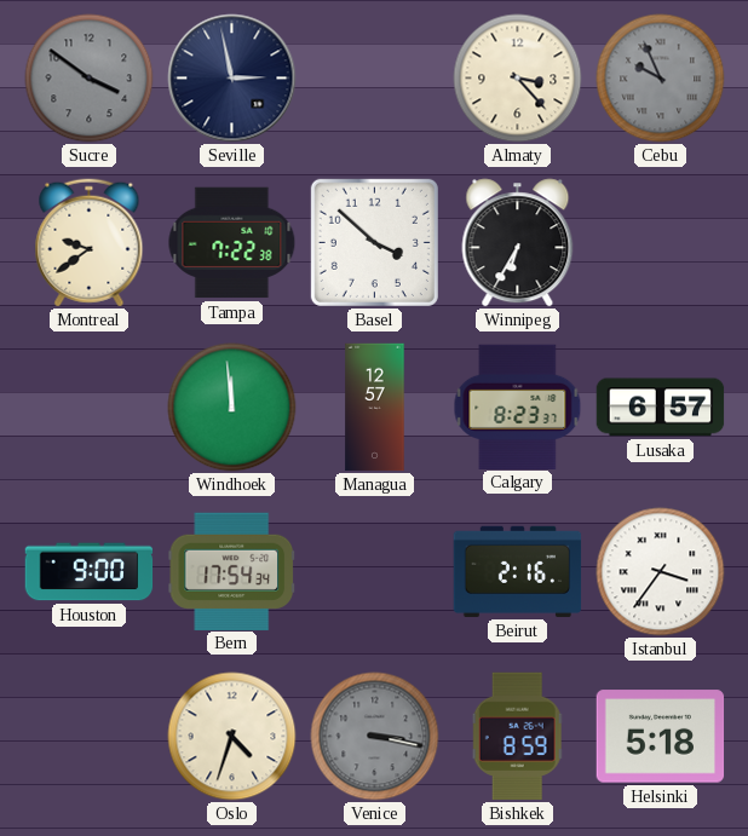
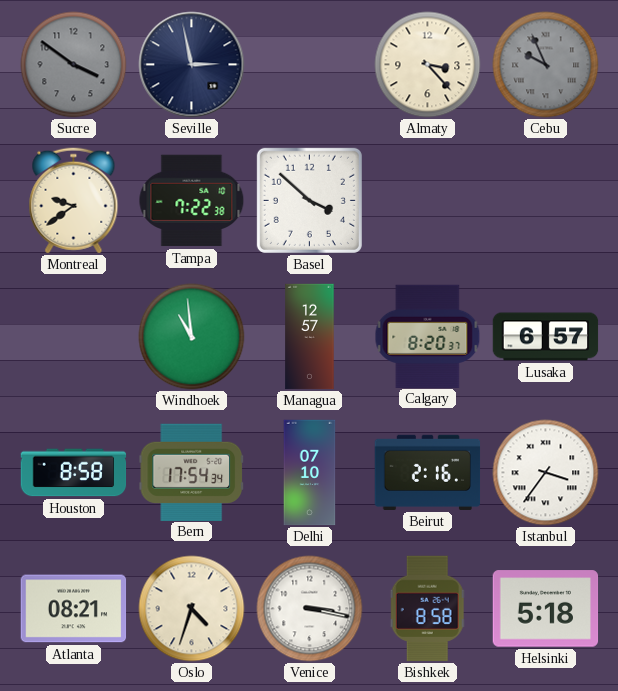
Winnipeg: 6:35 -> none
Windhoek: 11:59 -> 10:59
Calgary: 8:23 -> 8:20
Houston: 9:00 -> 8:58
Delhi: none -> 07:10
Atlanta: none -> 08:21
Venice dial: grey -> white
Bishkek: 8:59 -> 8:58
